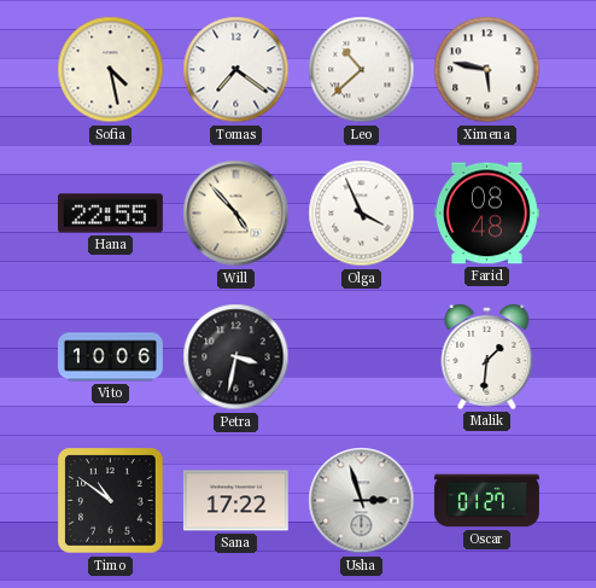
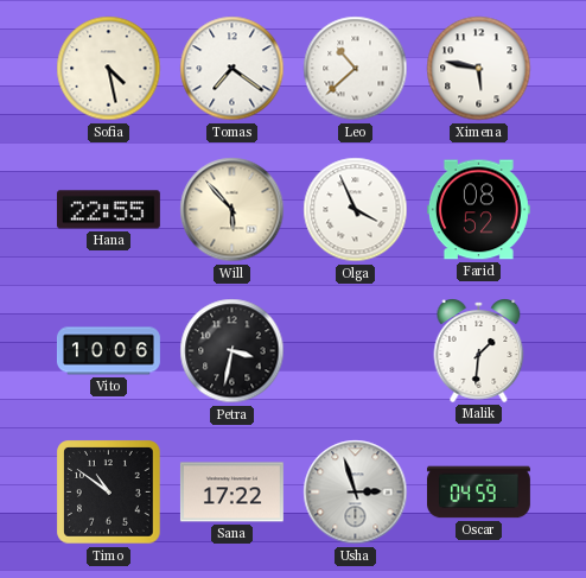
Will: 4:53 -> 5:53
Farid: 08:48 -> 08:52
Oscar: 01:27 -> 04:59
